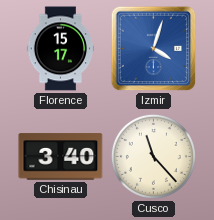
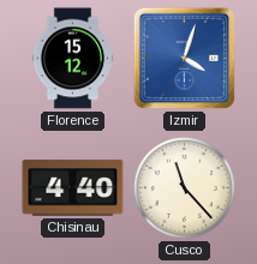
Florence: 15:17 -> 15:12
Chisinau: 3:40 -> 4:40
